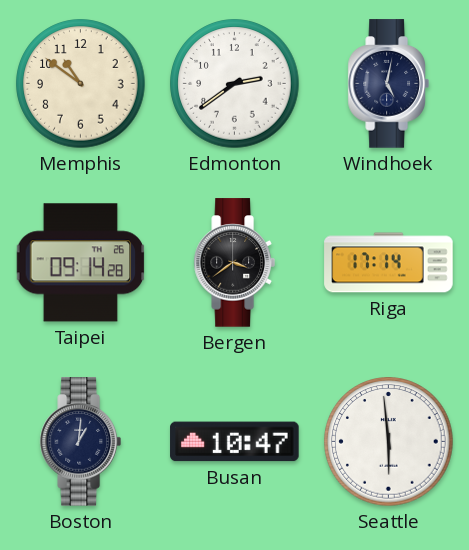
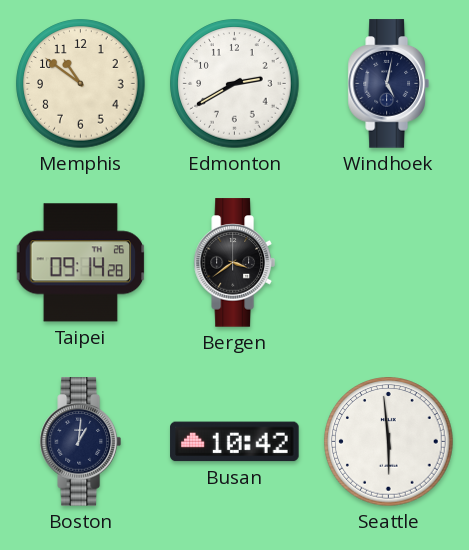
Edmonton: 2:39 -> 2:40
Riga: 17:14 -> none
Busan: 10:47 -> 10:42
